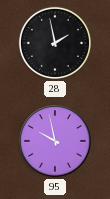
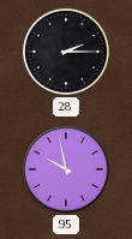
28: 1:58 -> 2:15
